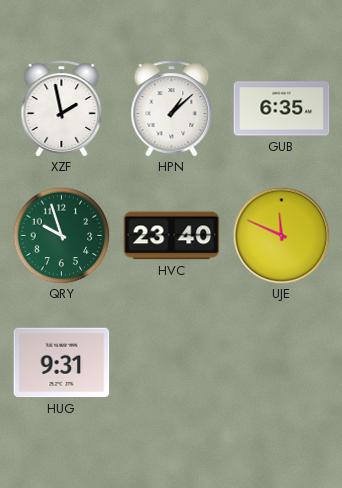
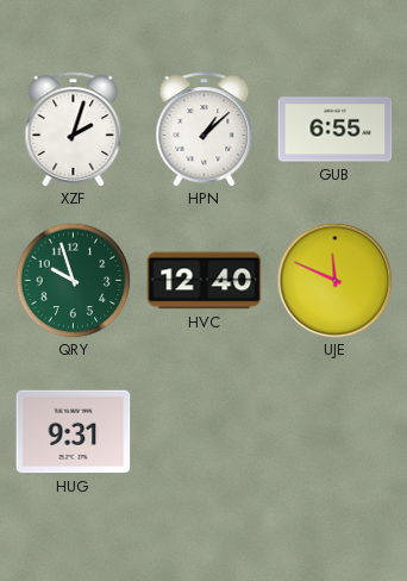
XZF: 1:58 -> 2:03
GUB: 6:35 -> 6:55
HVC: 23:40 -> 12:40
